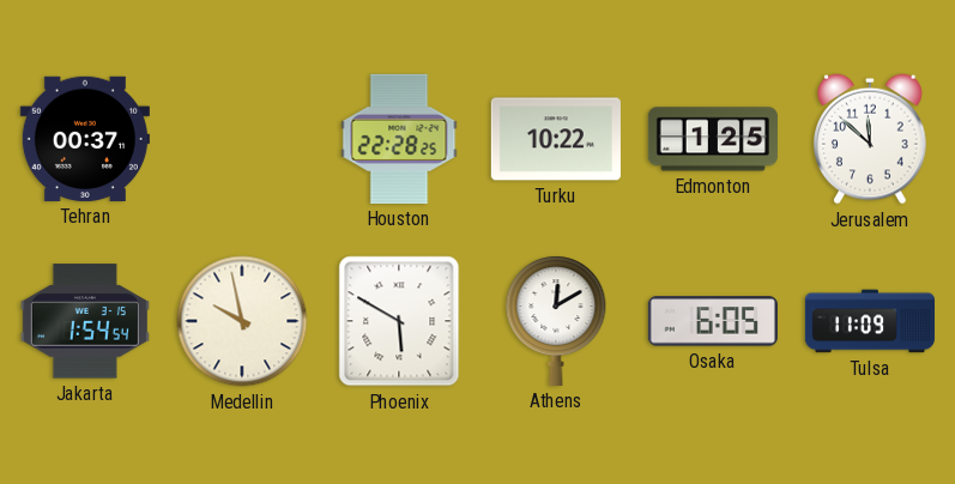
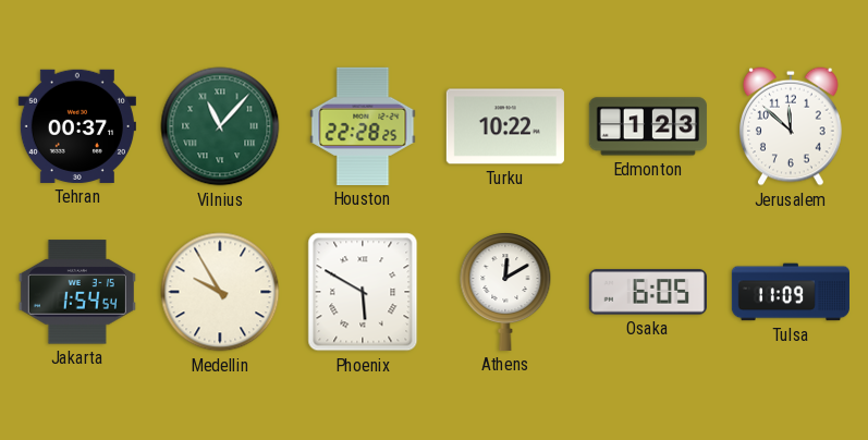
Vilnius: none -> 11:07
Edmonton: 1:25 -> 1:23
Medellin: 9:58 -> 9:55
